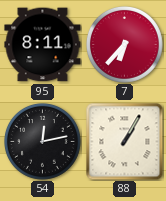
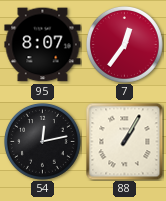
95: 8:11 -> 8:07
7: 6:37 -> 12:36
